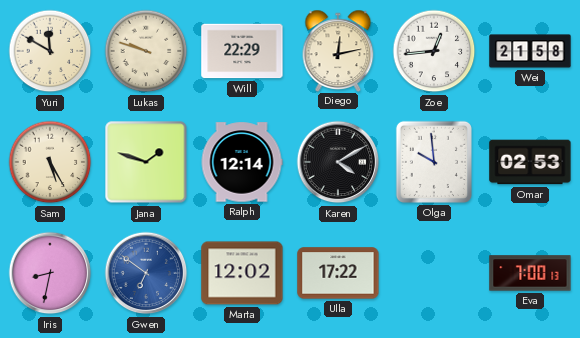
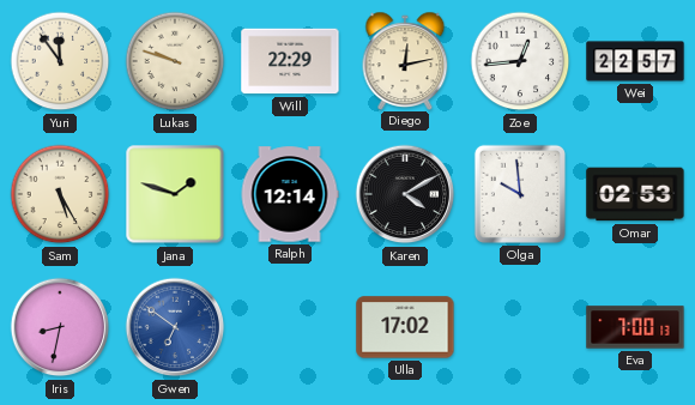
Yuri: 11:50 -> 11:54
Wei: 21:58 -> 22:57
Marta: 12:02 -> none
Ulla: 17:22 -> 17:02
